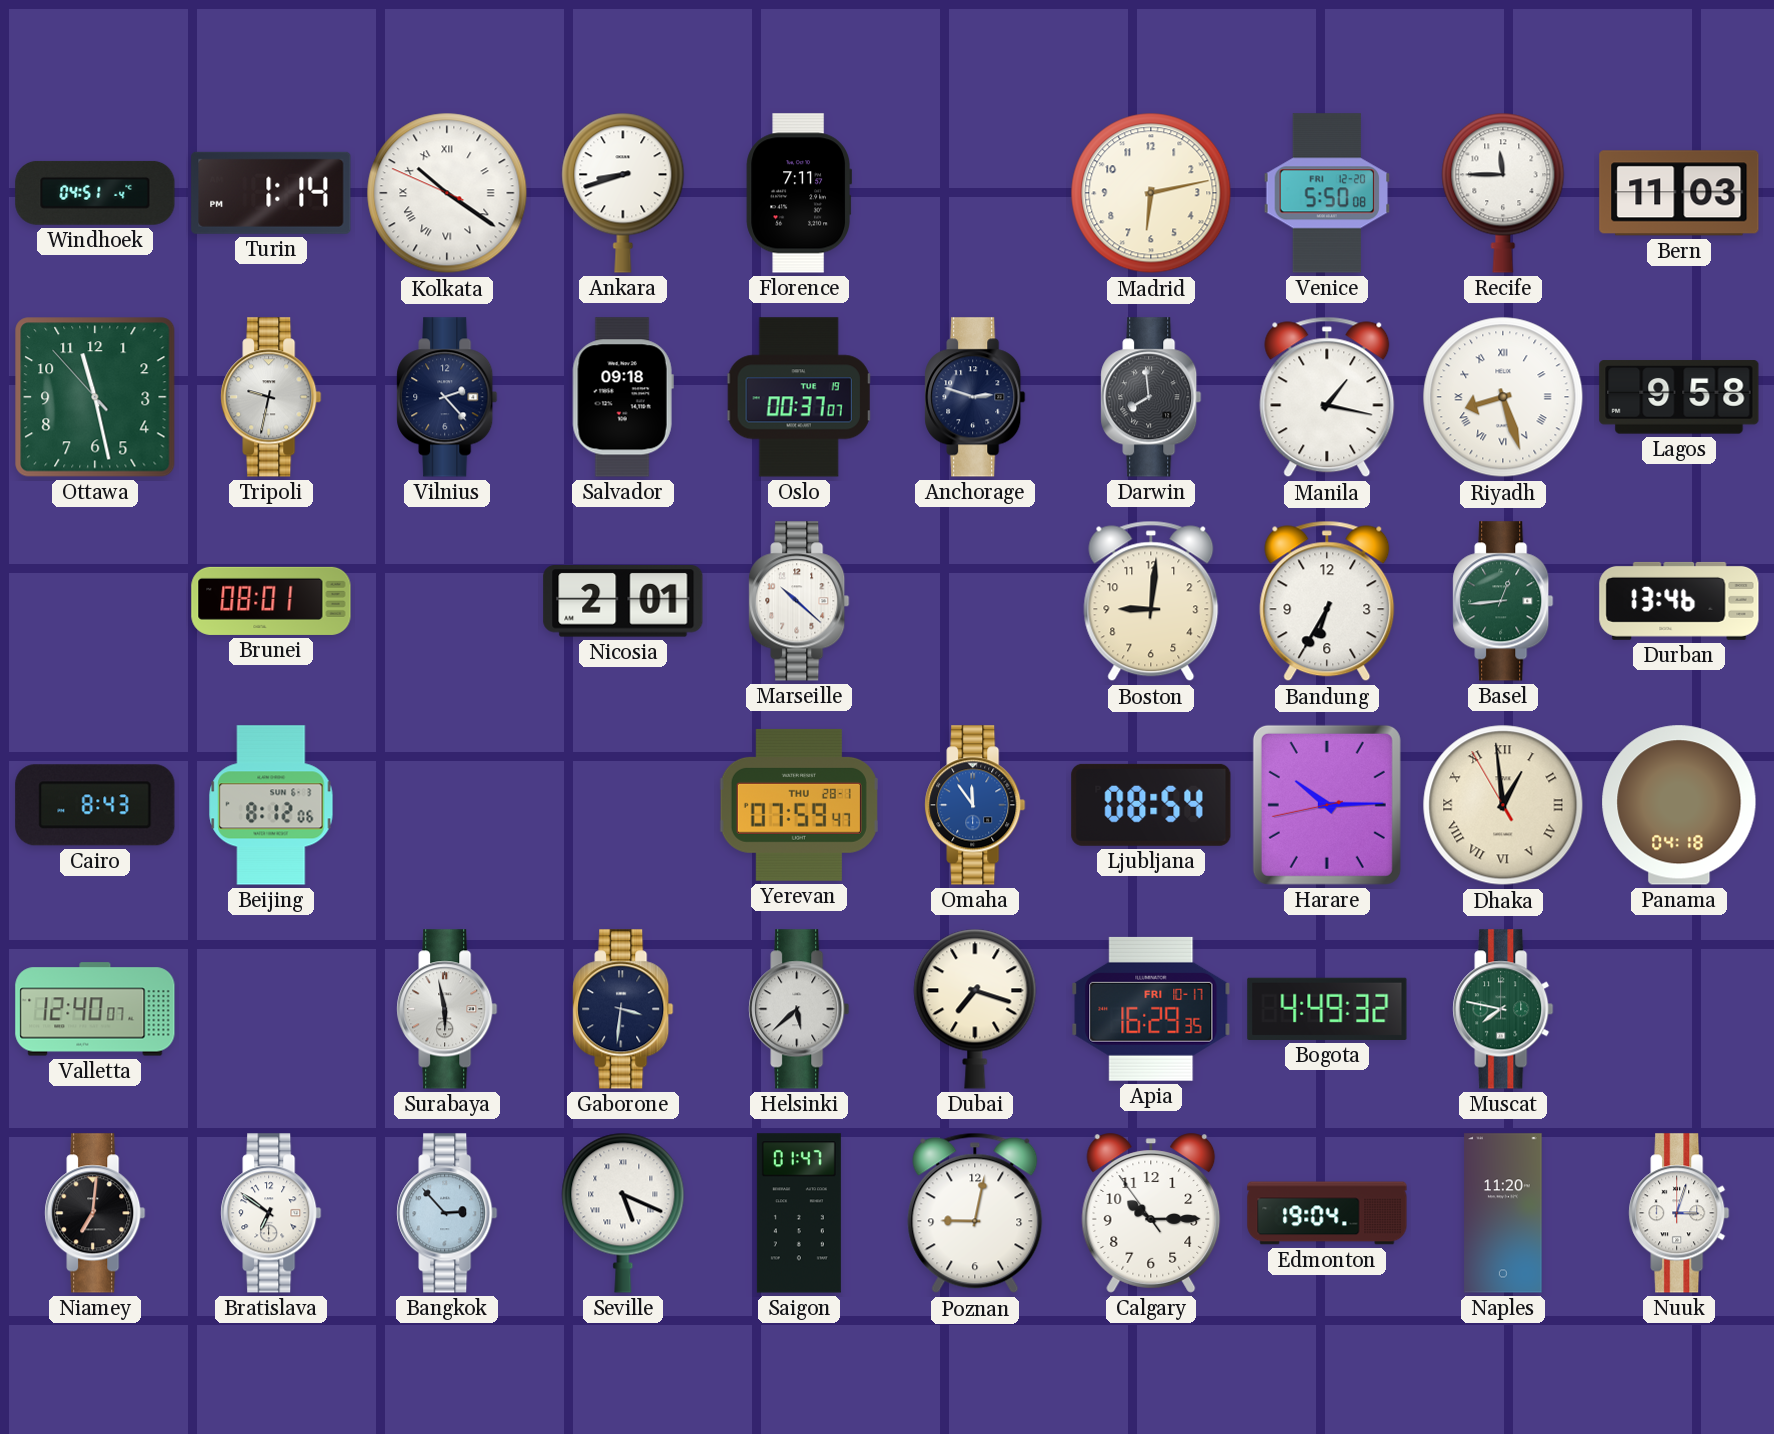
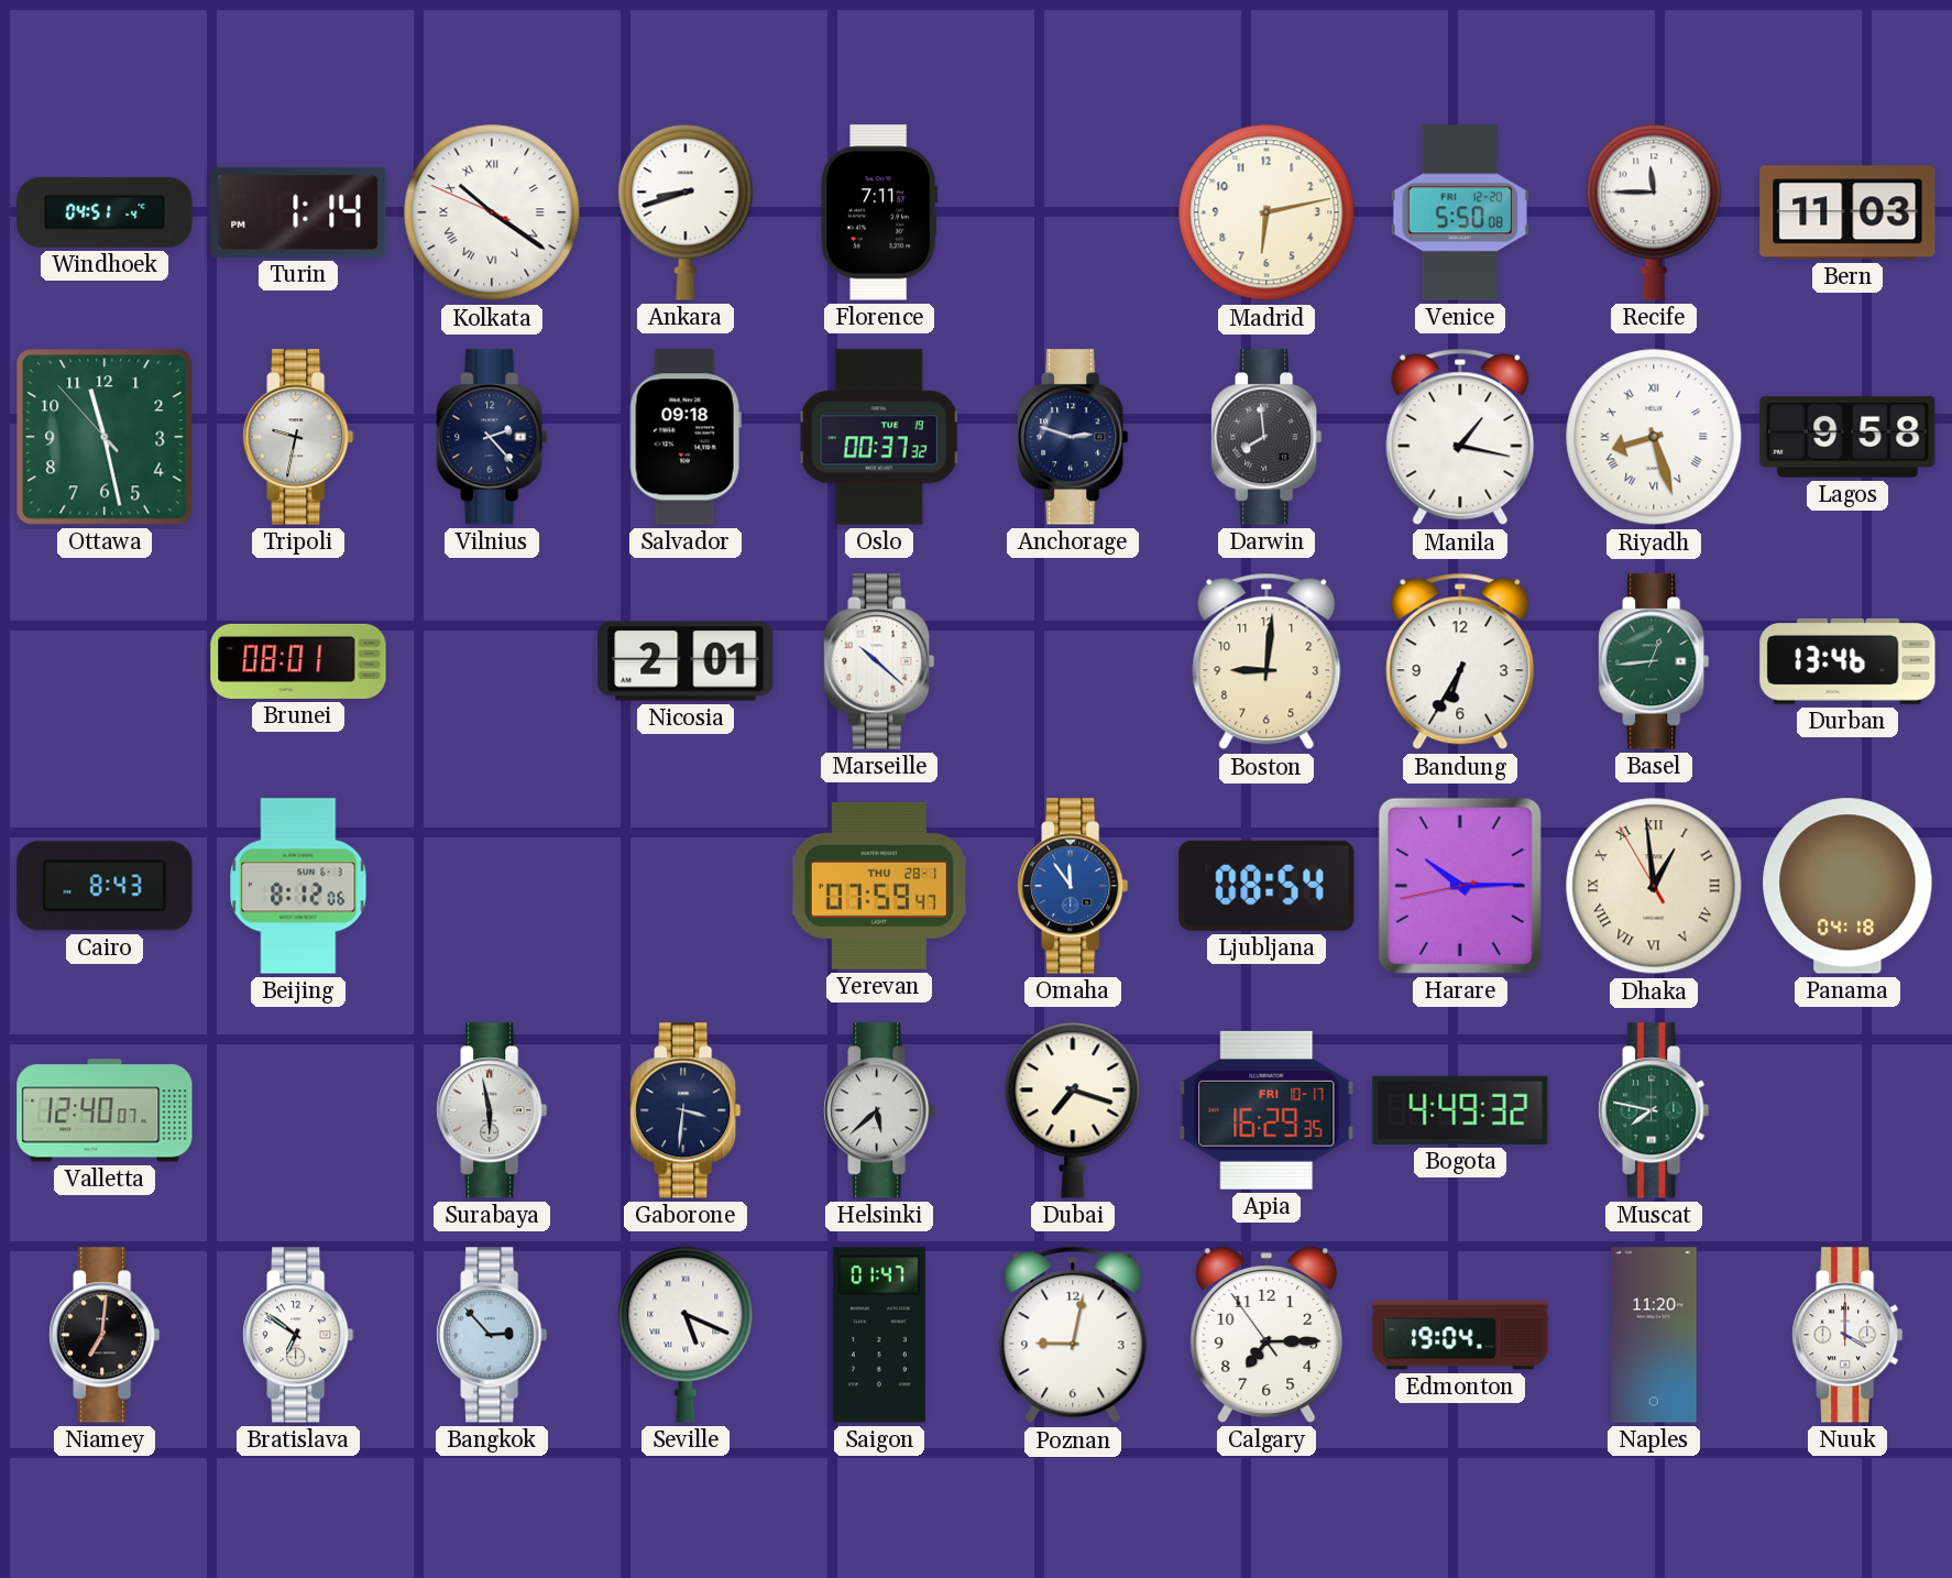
Oslo: 00:37:07 -> 00:37:32
Calgary: 10:14 -> 7:14
Nuuk: 3:03 -> 4:00
